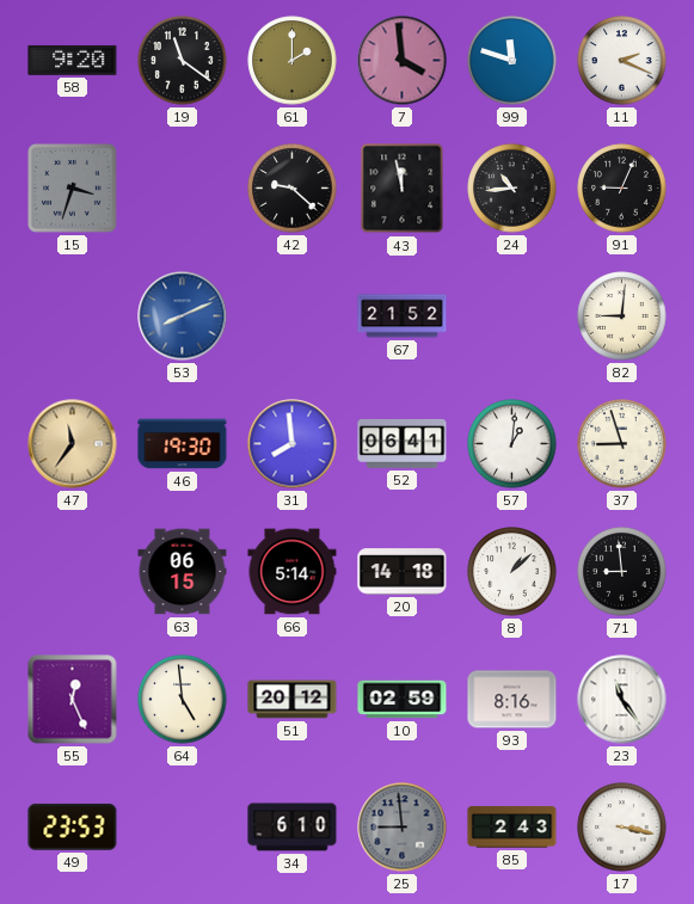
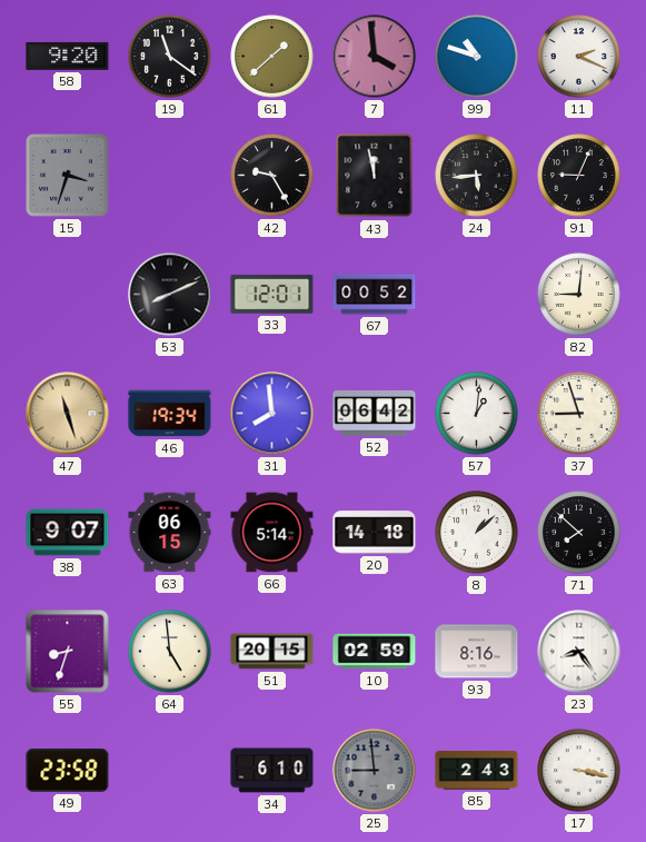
61: 2:00 -> 1:38
99: 11:48 -> 10:48
42: 9:22 -> 9:25
24: 10:44 -> 5:44
53 dial: blue -> black
33: none -> 12:01
67: 21:52 -> 00:52
47: 11:36 -> 11:27
46: 19:30 -> 19:34
52: 06:41 -> 06:42
38: none -> 9:07
71: 8:59 -> 7:52
55: 12:26 -> 8:33
51: 20:12 -> 20:15
23: 11:24 -> 8:24
49: 23:53 -> 23:58
